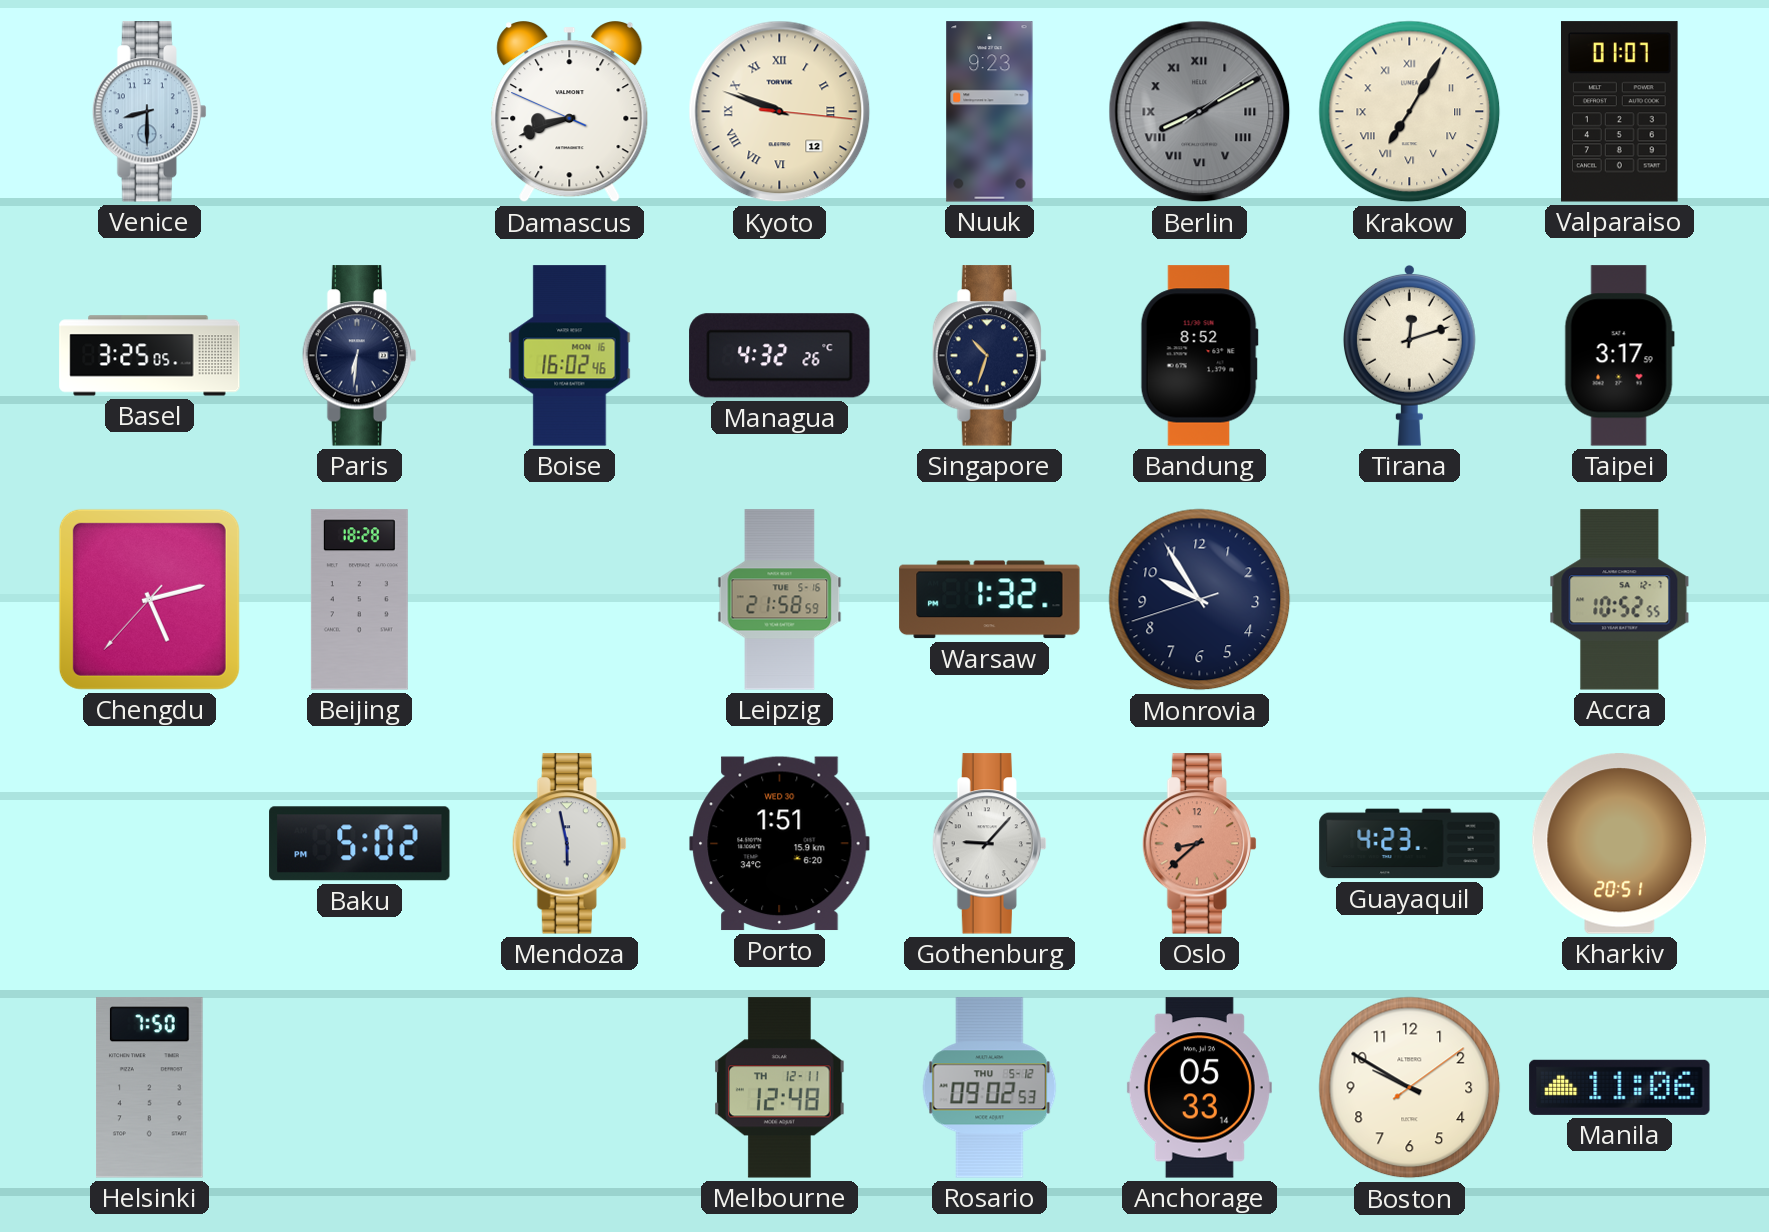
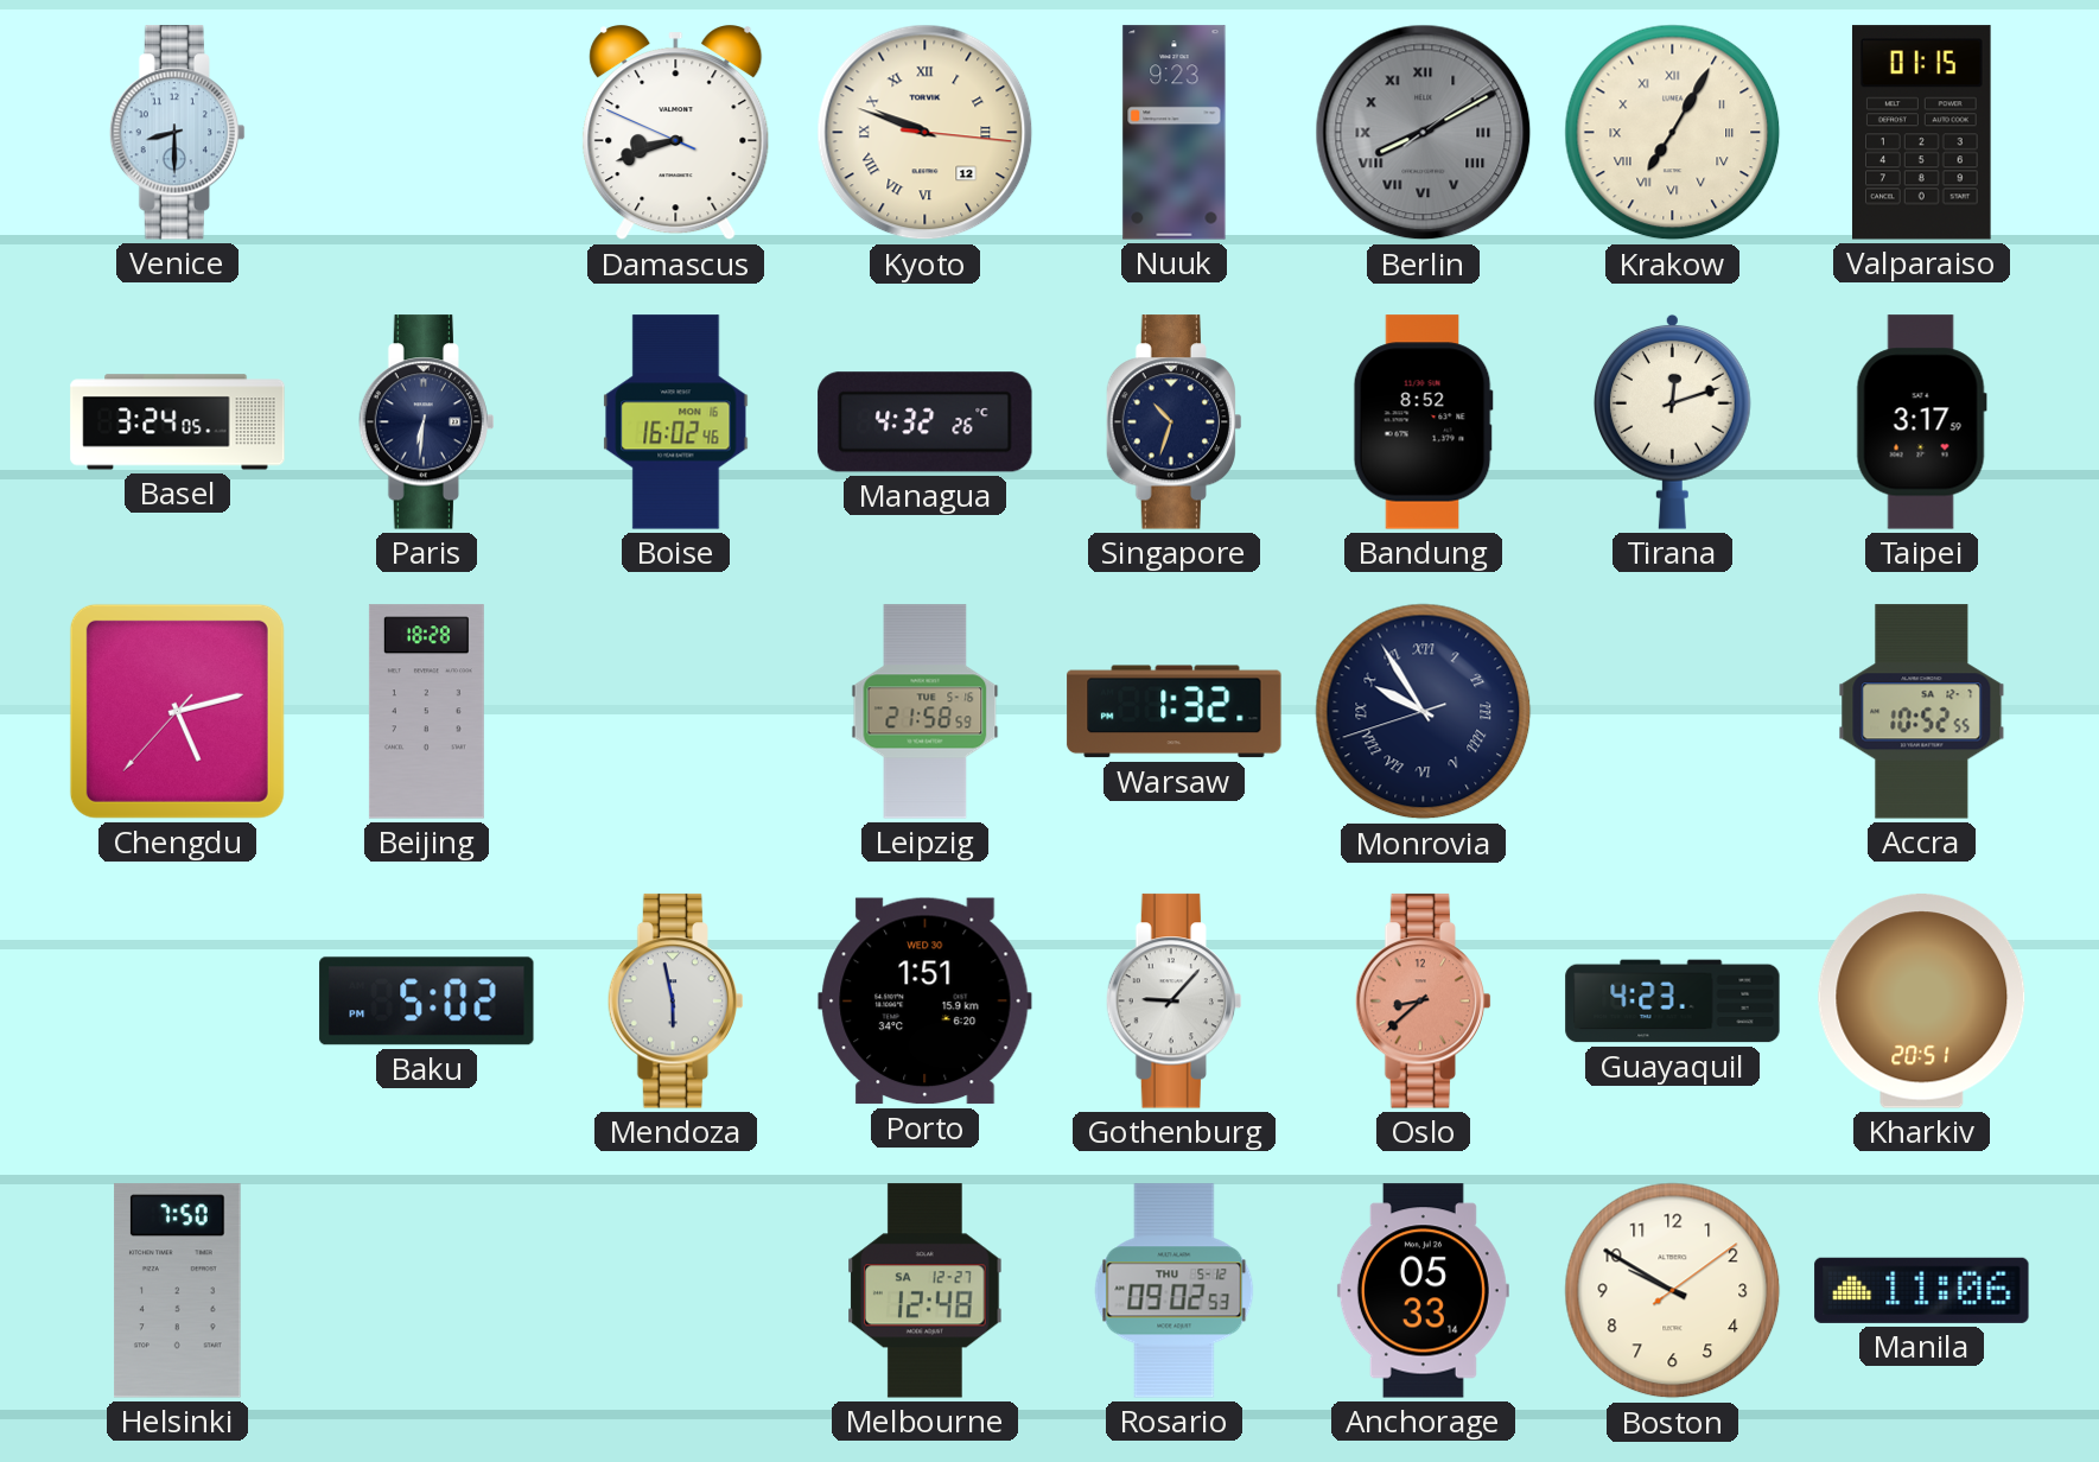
Valparaiso: 01:07 -> 01:15
Basel: 3:25 -> 3:24
Monrovia numerals: Arabic -> Roman
Melbourne date: TH 12-11 -> SA 12-27
